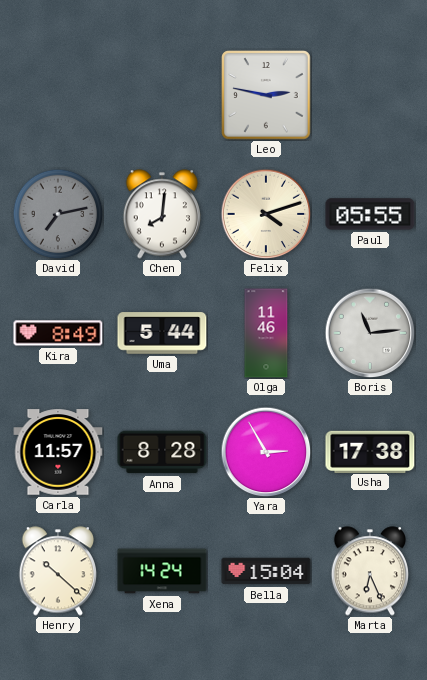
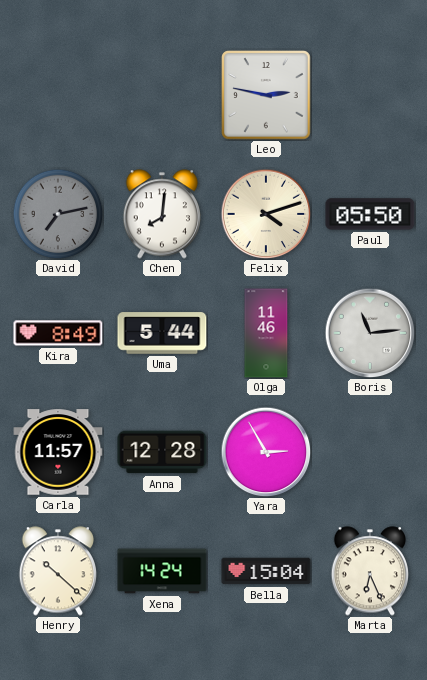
Paul: 05:55 -> 05:50
Anna: 8:28 -> 12:28
Usha: 17:38 -> none
